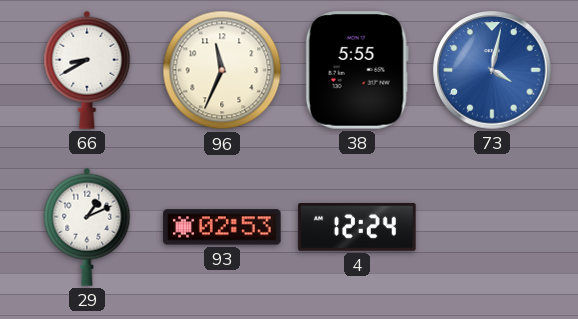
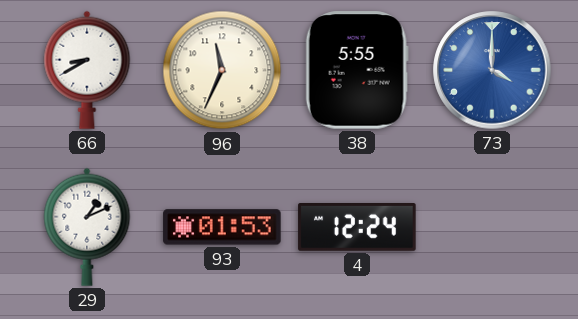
73: 4:02 -> 4:00
93: 02:53 -> 01:53
